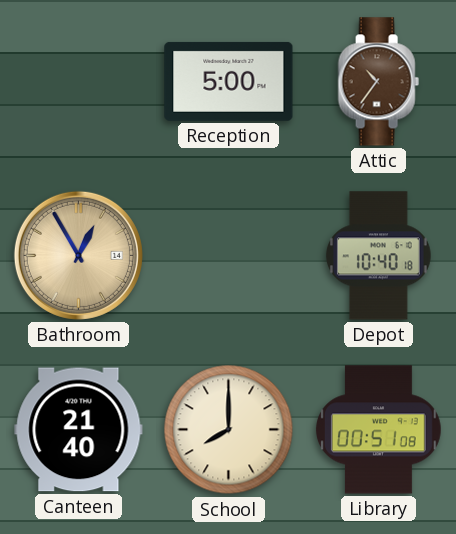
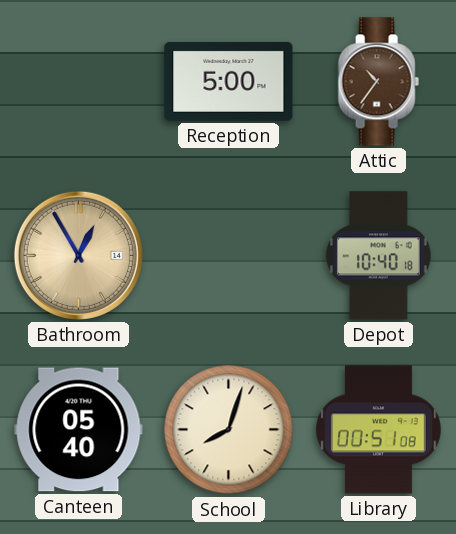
Canteen: 21:40 -> 05:40
School: 8:00 -> 8:03
